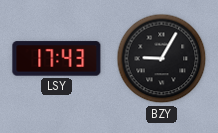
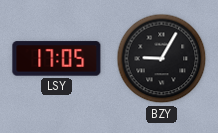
LSY: 17:43 -> 17:05
